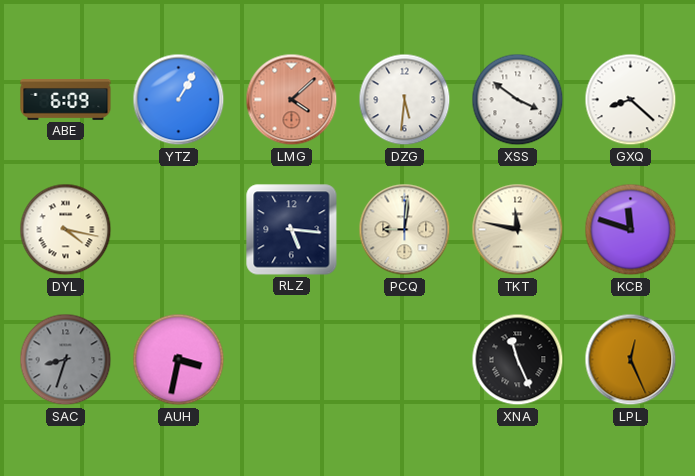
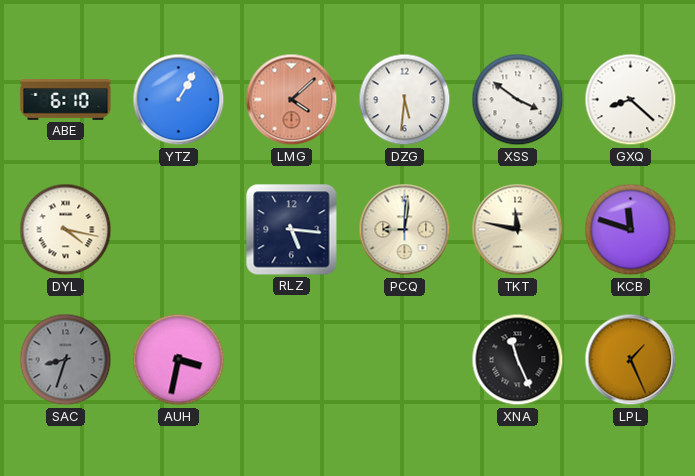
ABE: 6:09 -> 6:10
LPL: 12:26 -> 1:26
